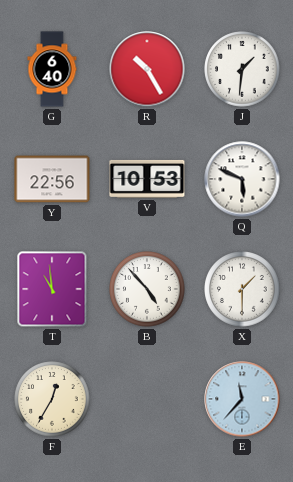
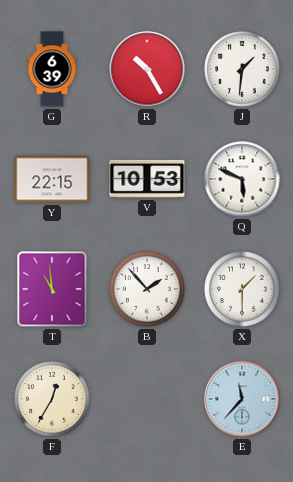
G: 6:40 -> 6:39
Y: 22:56 -> 22:15
B: 4:53 -> 1:53
